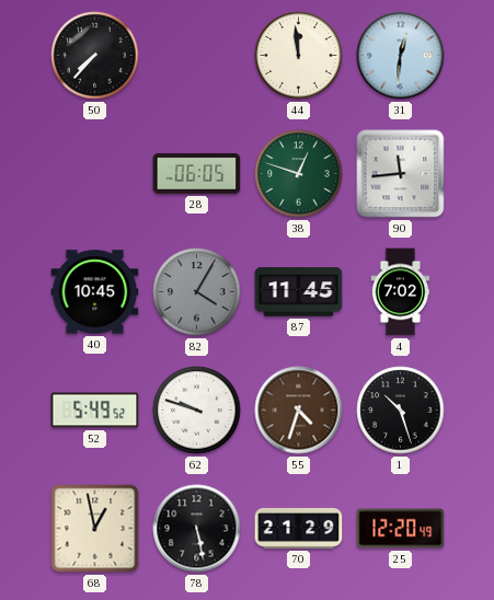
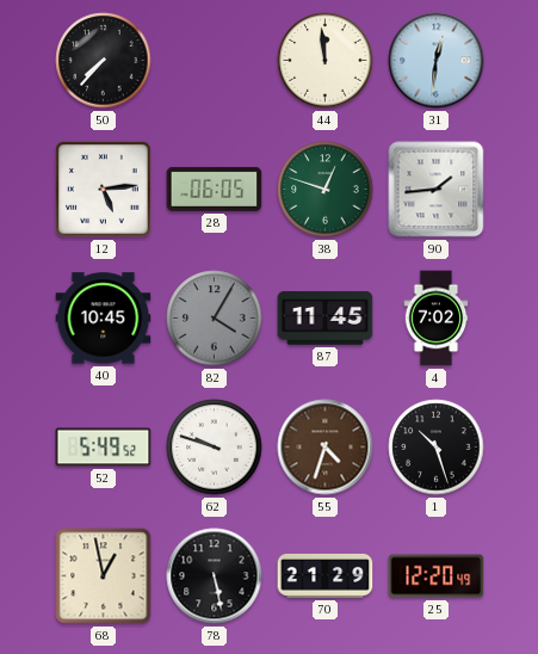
12: none -> 5:14
90: 11:44 -> 1:44
